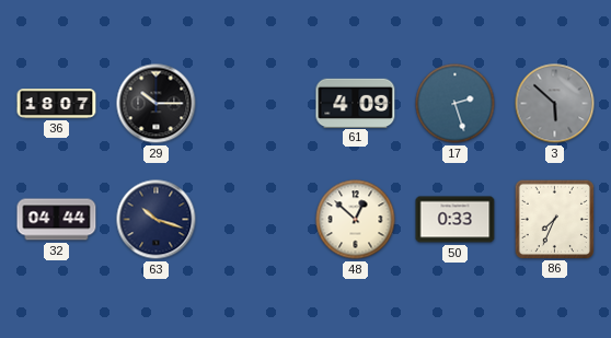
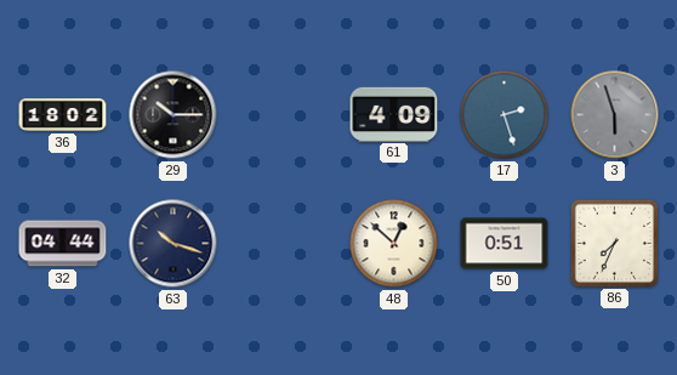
36: 18:07 -> 18:02
3: 5:52 -> 5:57
50: 0:33 -> 0:51
